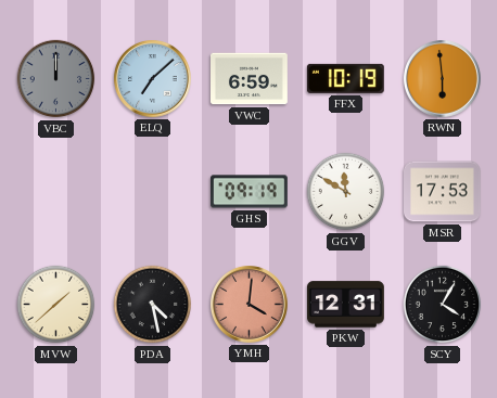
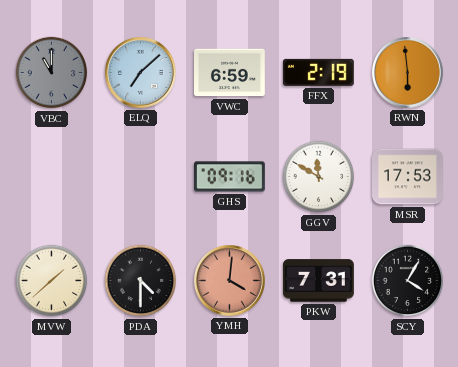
VBC: 12:00 -> 11:00
FFX: 10:19 -> 2:19
GHS: 09:19 -> 09:16
PDA: 4:28 -> 4:30
PKW: 12:31 -> 7:31
